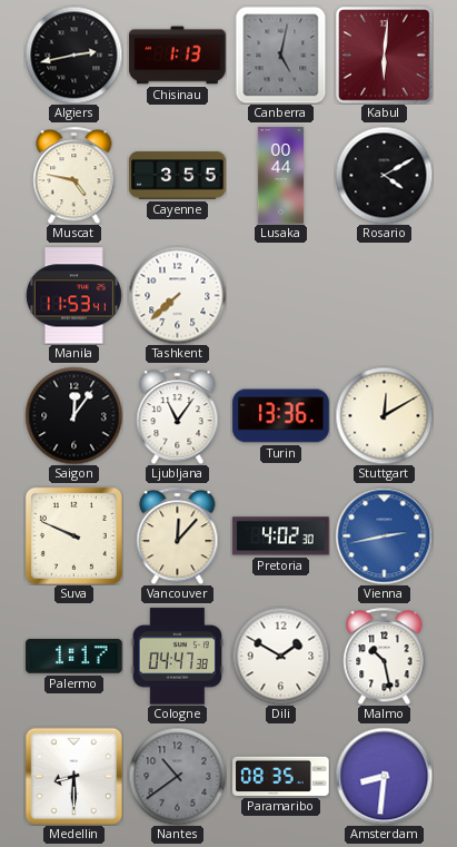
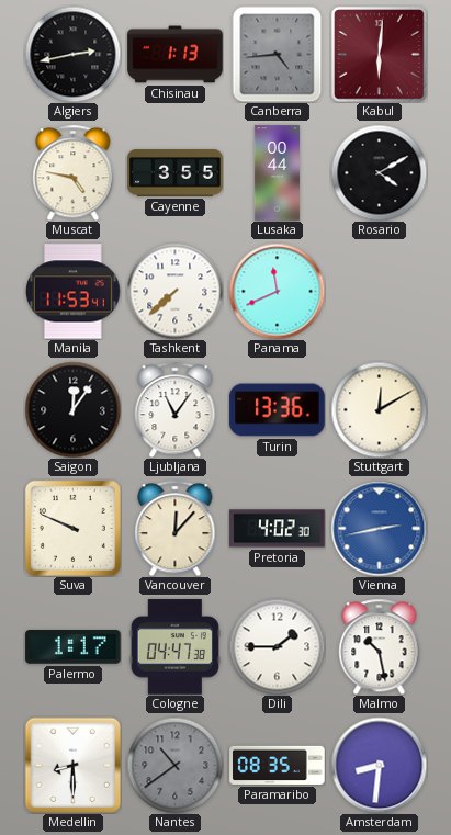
Canberra: 5:02 -> 4:44
Panama: none -> 11:41
Dili: 1:50 -> 1:45
